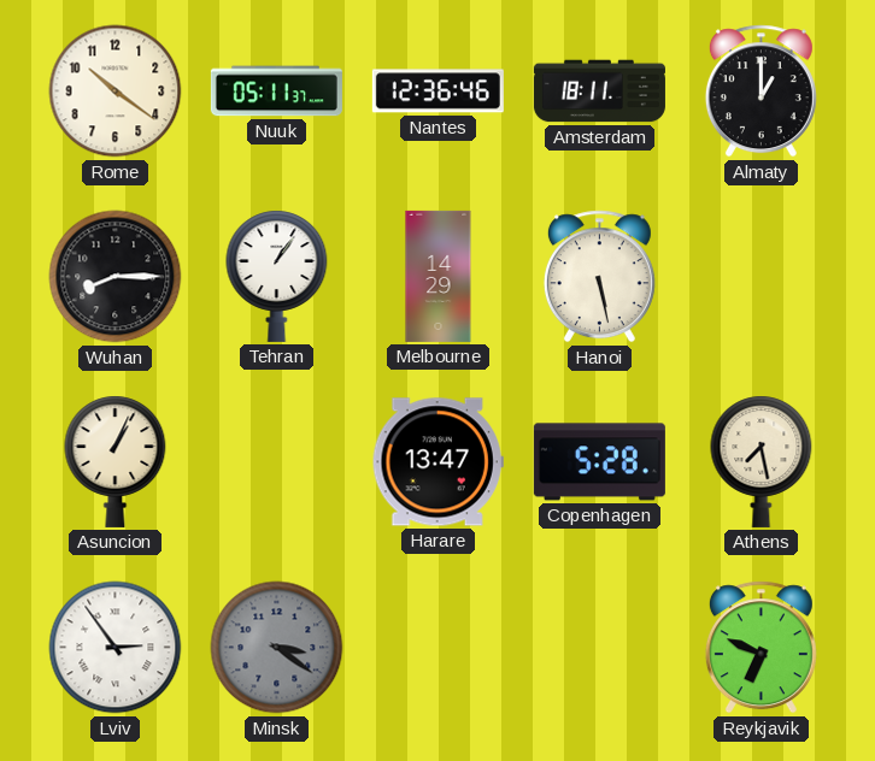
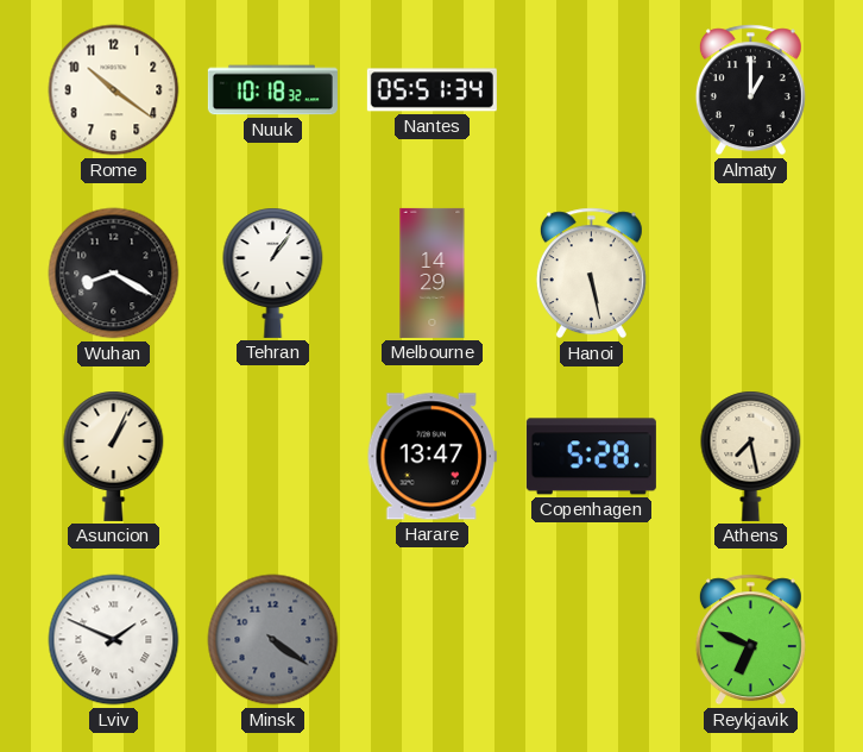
Nuuk: 05:11 -> 10:18
Nantes: 12:36 -> 05:51
Amsterdam: 18:11 -> none
Wuhan: 8:15 -> 8:20
Lviv: 2:54 -> 1:49
Minsk: 3:21 -> 4:21
